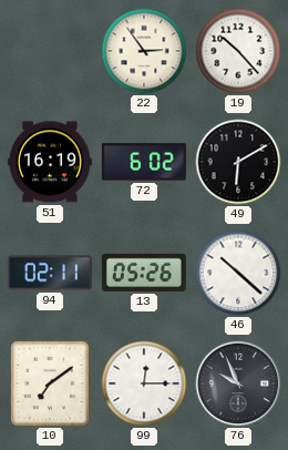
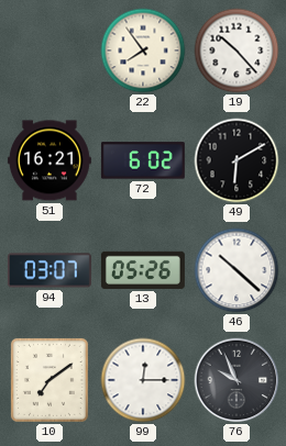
22: 2:54 -> 7:54
51: 16:19 -> 16:21
94: 02:11 -> 03:07
